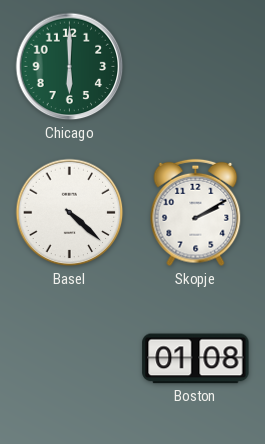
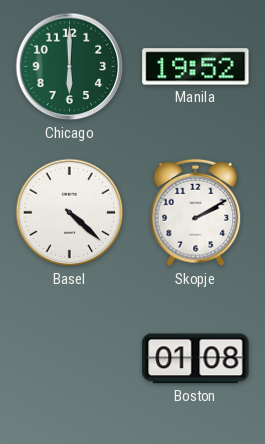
Manila: none -> 19:52
